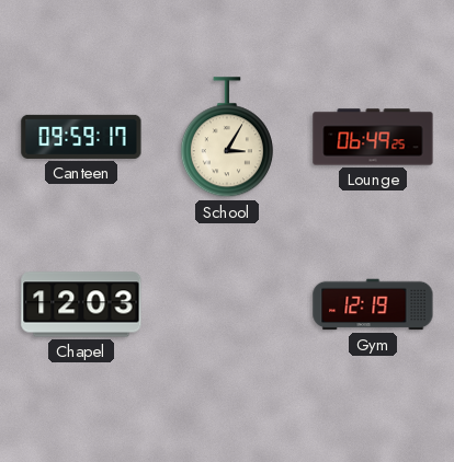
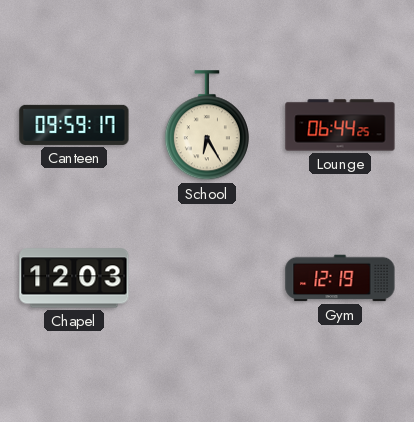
School: 3:05 -> 6:25
Lounge: 06:49 -> 06:44
